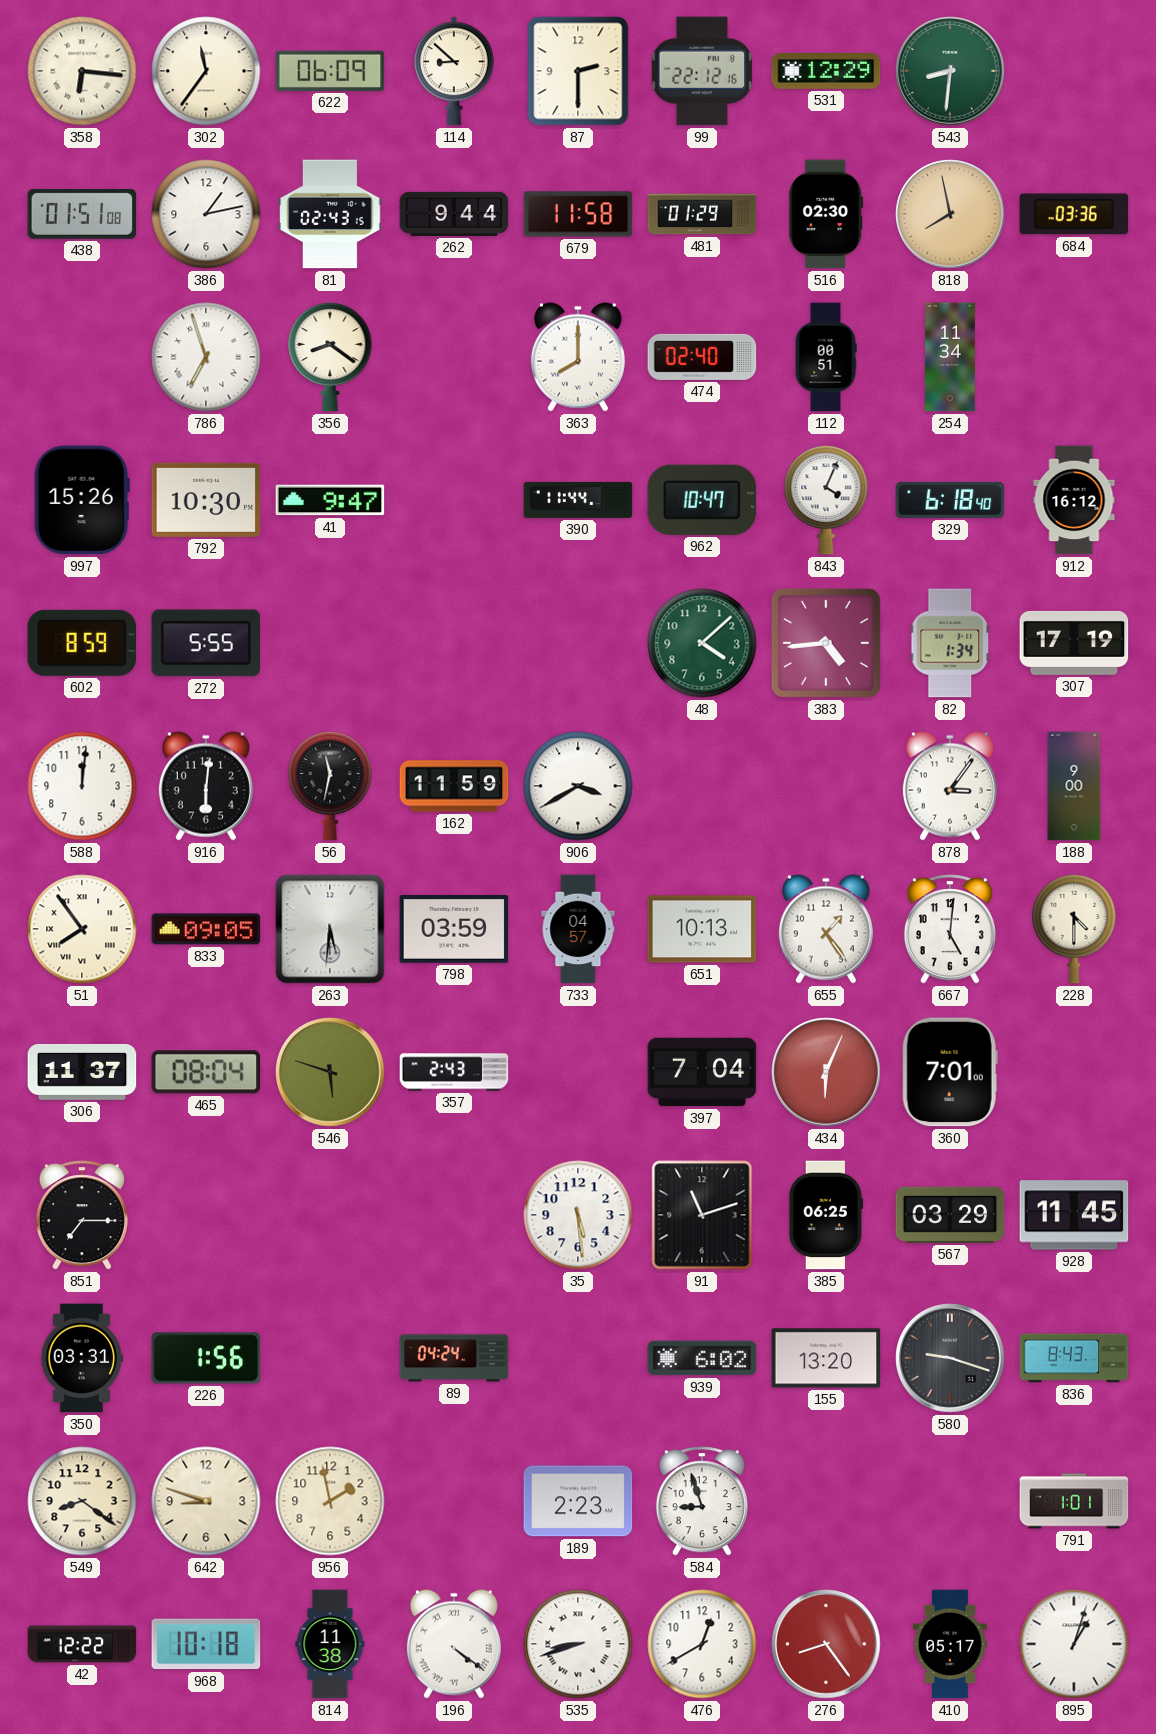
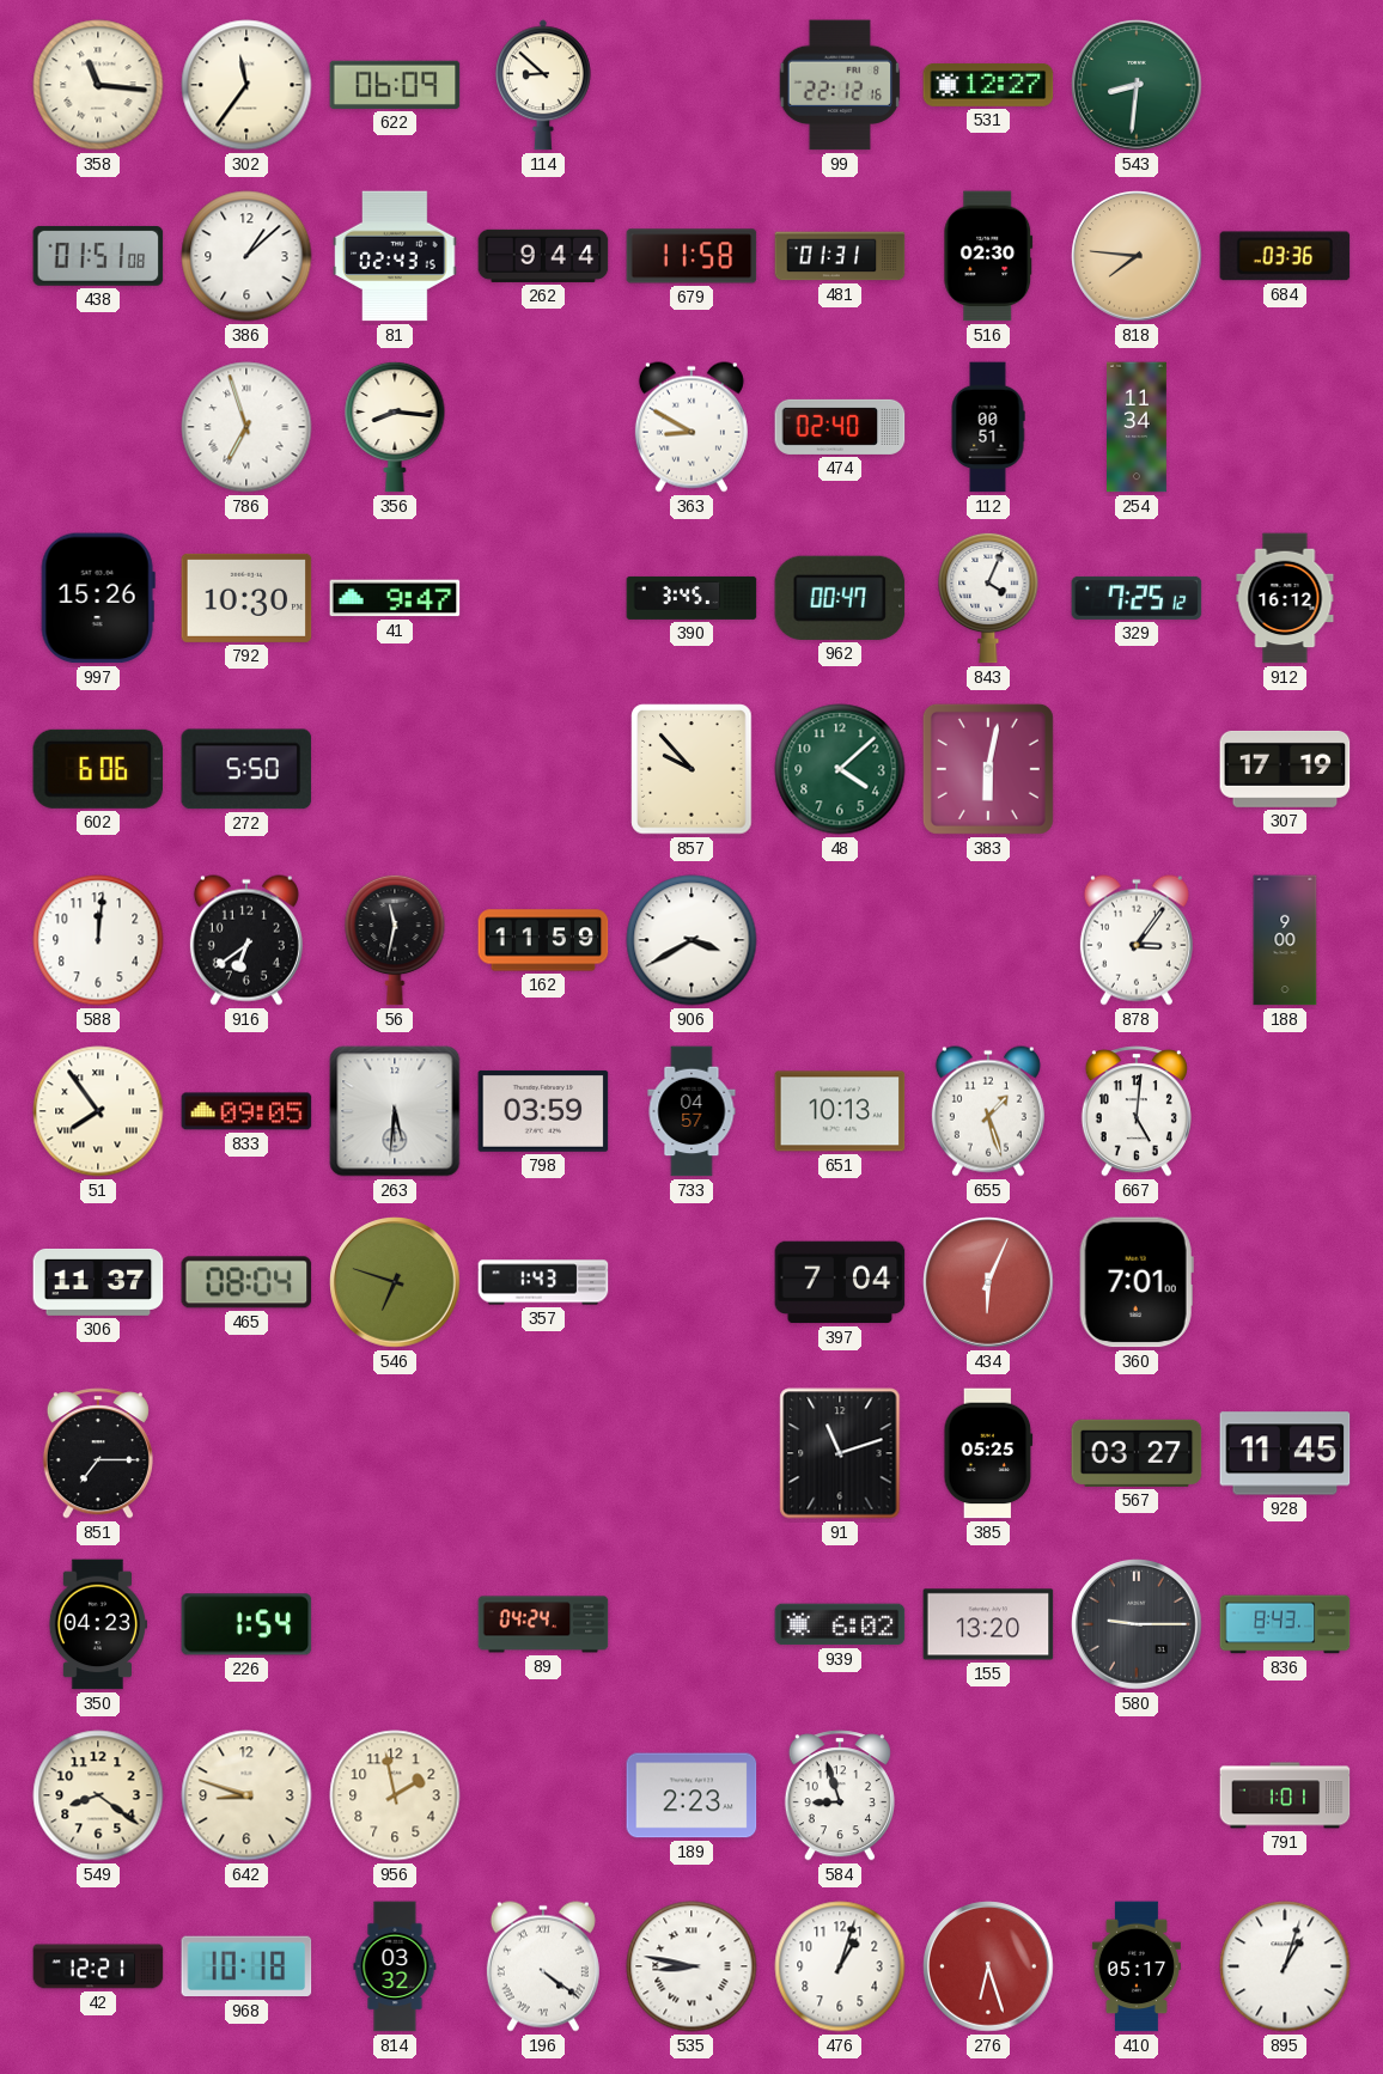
358: 6:16 -> 11:16
87: 2:30 -> none
531: 12:29 -> 12:27
386: 1:13 -> 1:08
481: 01:29 -> 01:31
818: 7:58 -> 7:46
356: 8:21 -> 8:16
363: 8:00 -> 8:50
390: 11:44 -> 3:45
962: 10:47 -> 00:47
329: 6:18 -> 7:25
602: 8:59 -> 6:06
272: 5:55 -> 5:50
857: none -> 9:53
383: 4:44 -> 6:02
82: 1:34 -> none
916: 6:01 -> 6:39
655: 1:24 -> 1:27
228: 4:30 -> none
546: 5:48 -> 6:48
357: 2:43 -> 1:43
35: 5:29 -> none
385: 06:25 -> 05:25
567: 03:29 -> 03:27
350: 03:31 -> 04:23
226: 1:56 -> 1:54
580: 9:18 -> 9:15
42: 12:22 -> 12:21
814: 11:38 -> 03:32
535: 8:42 -> 8:47
476: 12:40 -> 1:03
276: 8:24 -> 6:27
